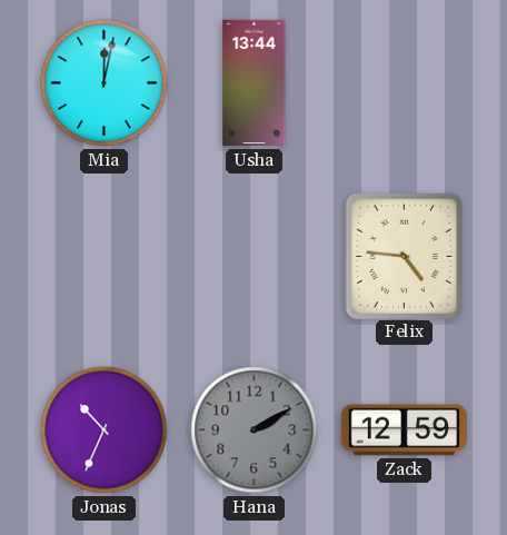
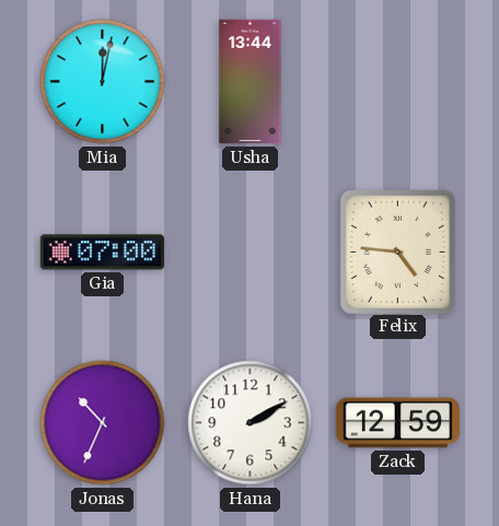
Gia: none -> 07:00
Hana dial: grey -> white
